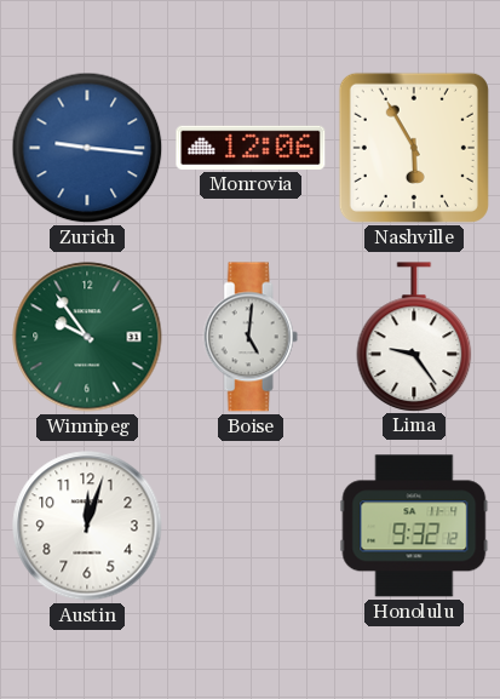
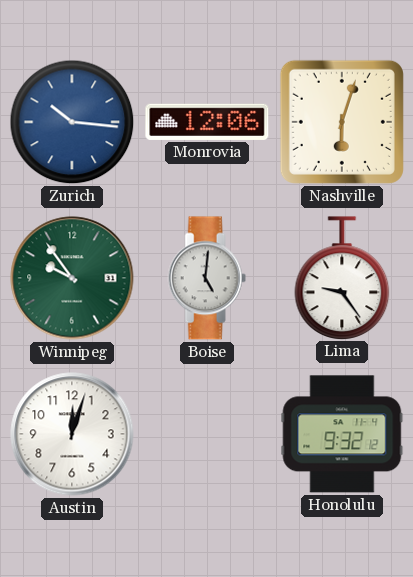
Zurich: 9:16 -> 10:16
Nashville: 5:55 -> 6:03
